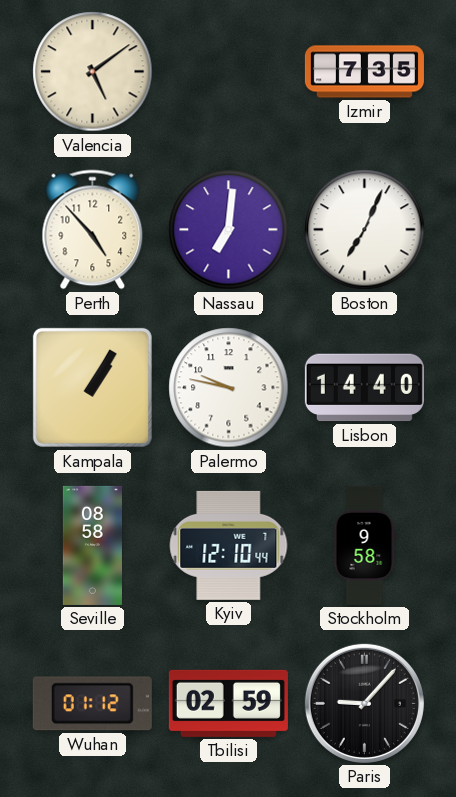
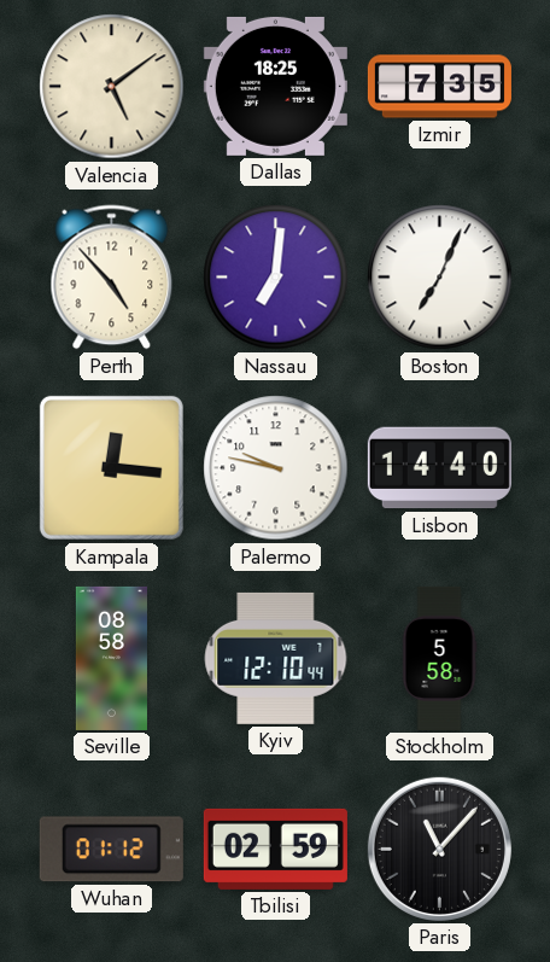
Dallas: none -> 18:25
Kampala: 1:05 -> 12:16
Stockholm: 9:58 -> 5:58
Paris: 9:07 -> 11:07
